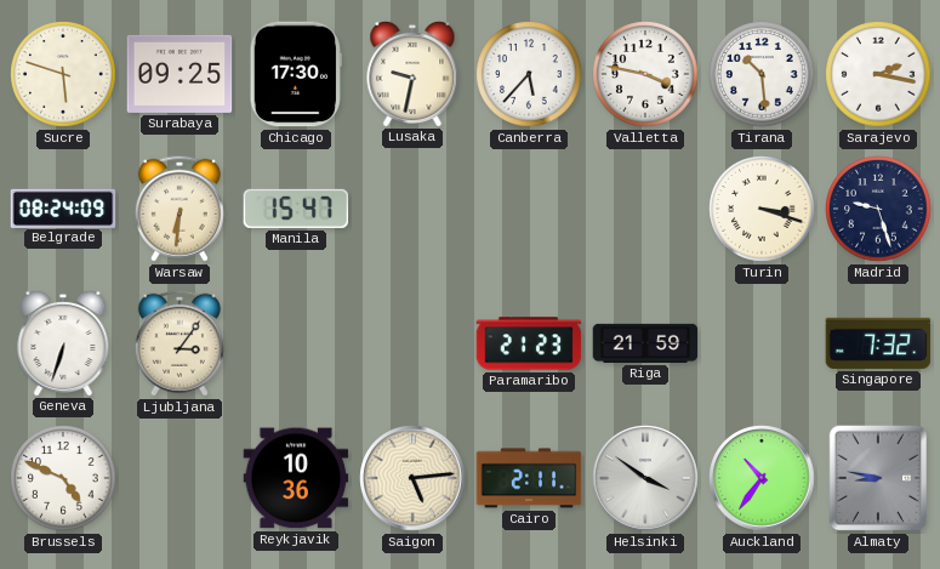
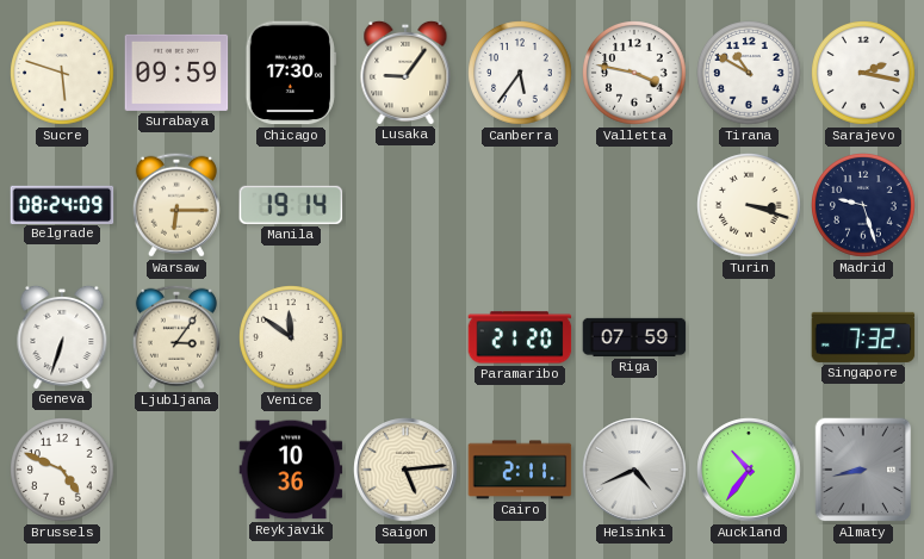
Surabaya: 09:25 -> 09:59
Lusaka: 9:32 -> 9:06
Canberra: 5:37 -> 5:36
Tirana: 10:29 -> 10:50
Warsaw: 6:31 -> 6:15
Manila: 15:47 -> 19:14
Venice: none -> 11:51
Paramaribo: 21:23 -> 21:20
Riga: 21:59 -> 07:59
Helsinki: 3:51 -> 4:41
Almaty: 8:47 -> 8:43
